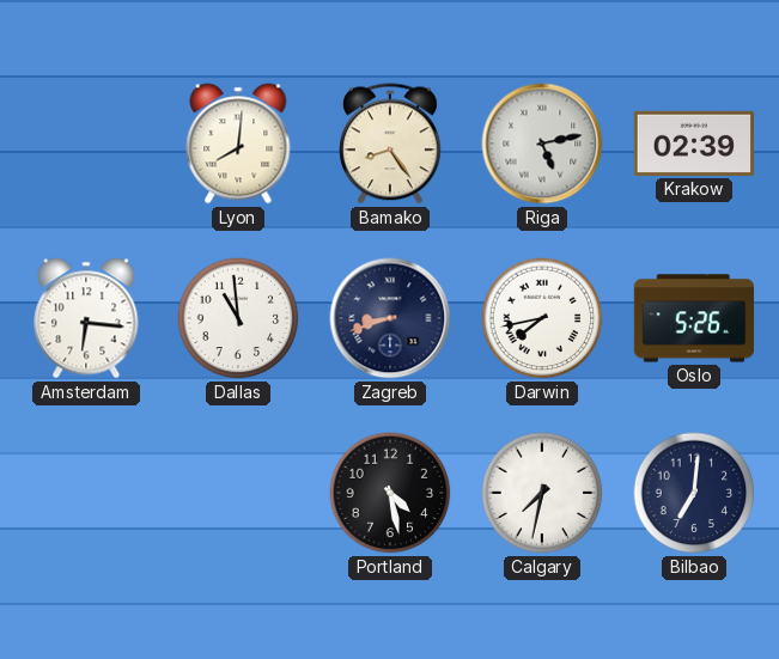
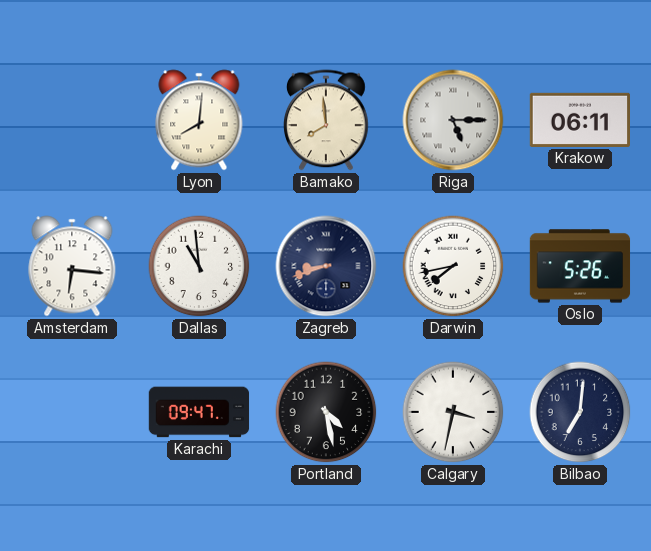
Bamako: 8:24 -> 7:59
Riga: 5:13 -> 5:15
Krakow: 02:39 -> 06:11
Karachi: none -> 09:47
Calgary: 7:32 -> 3:32
